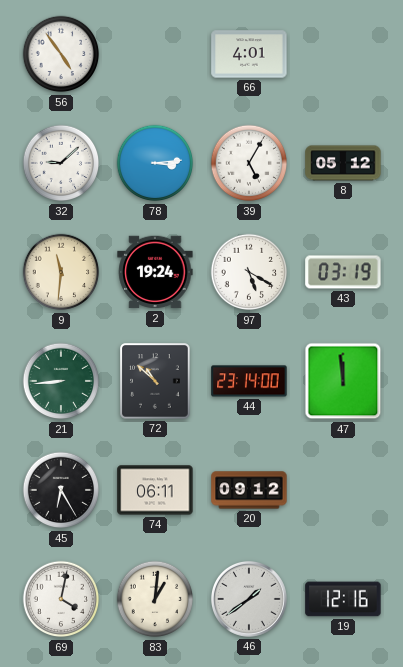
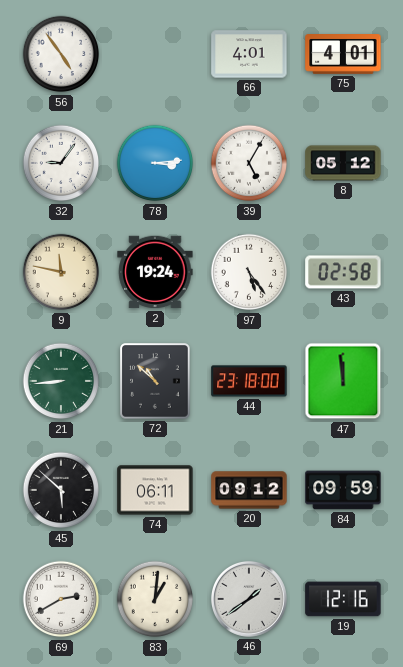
75: none -> 4:01
32: 9:08 -> 9:06
9: 11:31 -> 11:47
97: 5:20 -> 5:24
43: 03:19 -> 02:58
44: 23:14 -> 23:18
45: 6:25 -> 5:52
84: none -> 09:59
69: 4:02 -> 2:40
